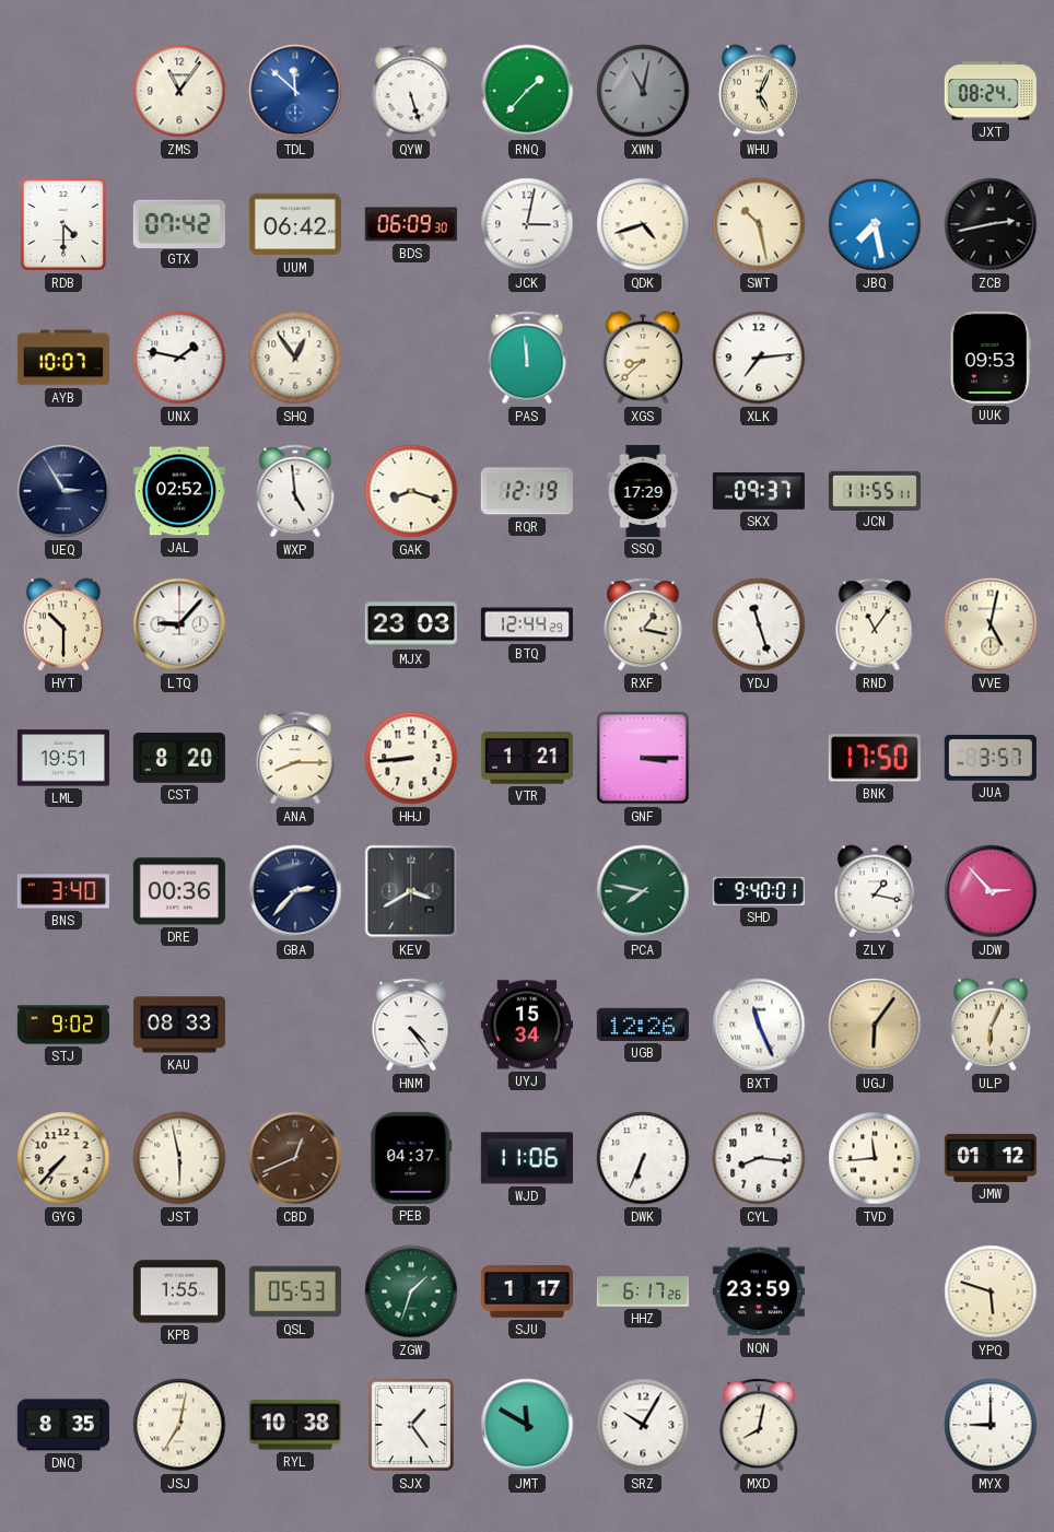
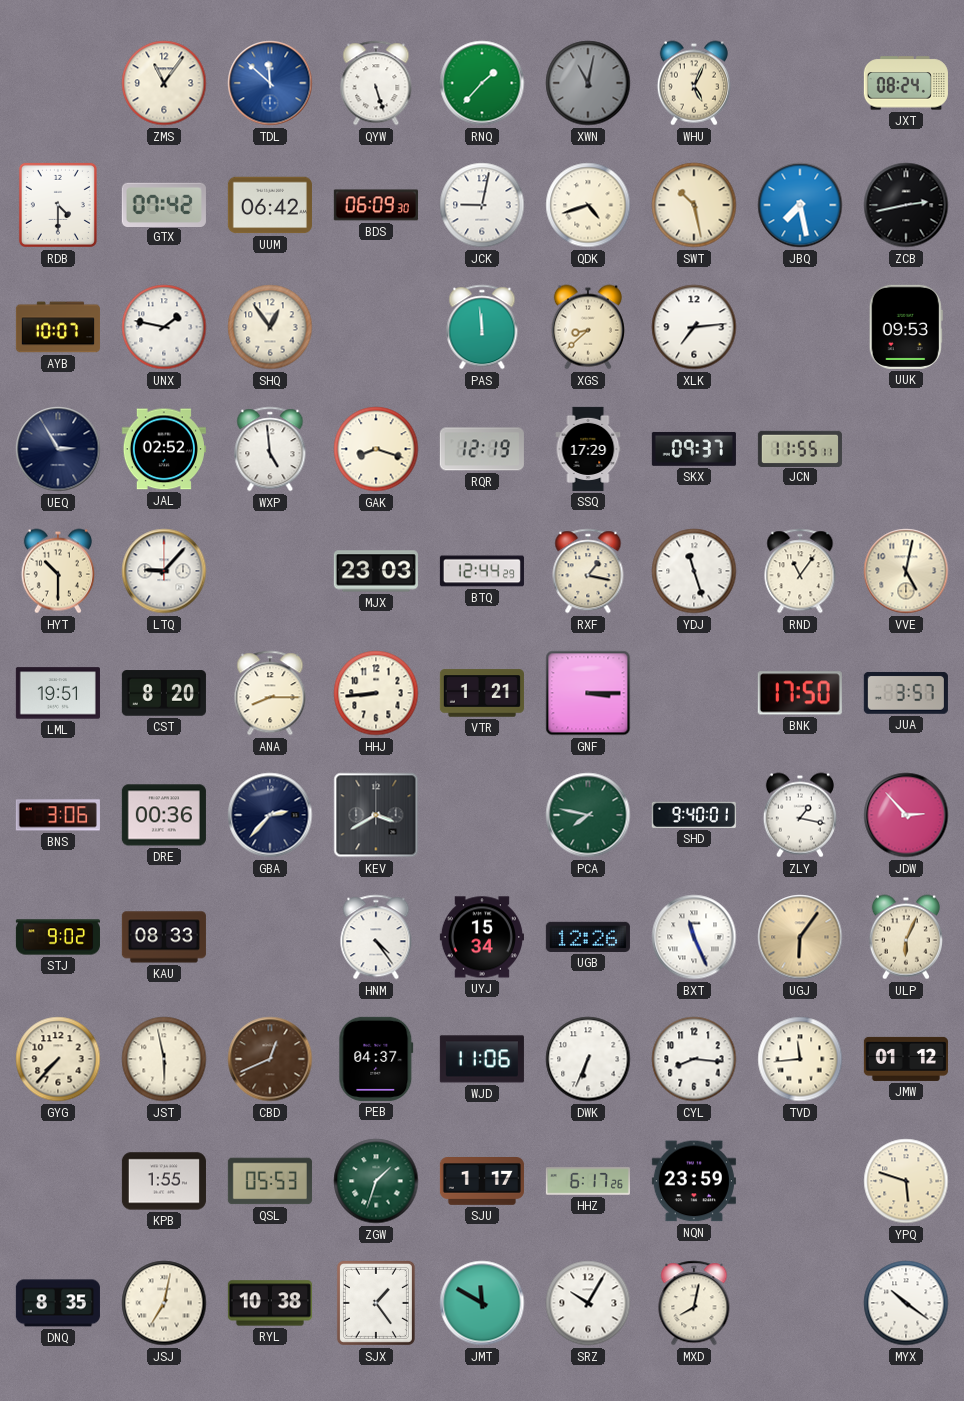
JCK: 3:02 -> 9:02
BNS: 3:40 -> 3:06
MYX: 9:00 -> 10:21
